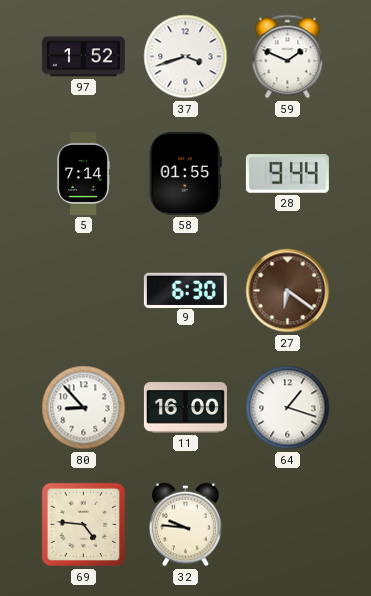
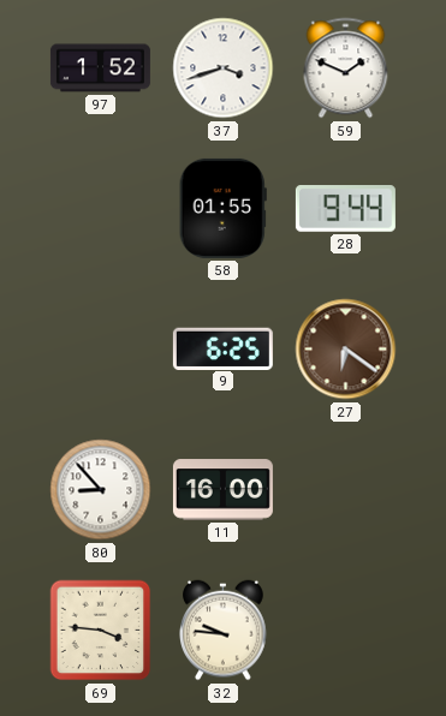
5: 7:14 -> none
9: 6:30 -> 6:25
64: 1:18 -> none
69: 4:46 -> 3:46
